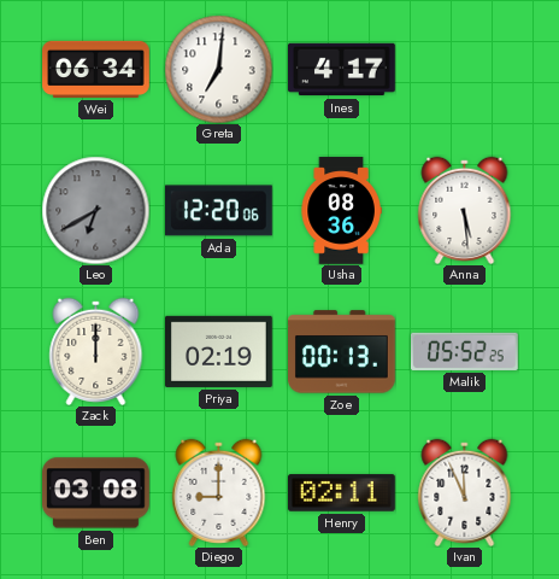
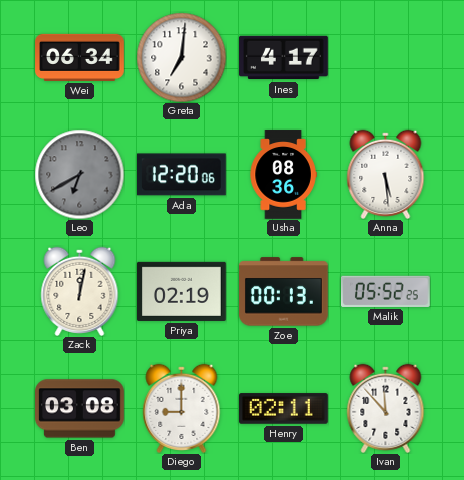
Zack: 12:00 -> 12:02
Ivan: 11:56 -> 11:53
